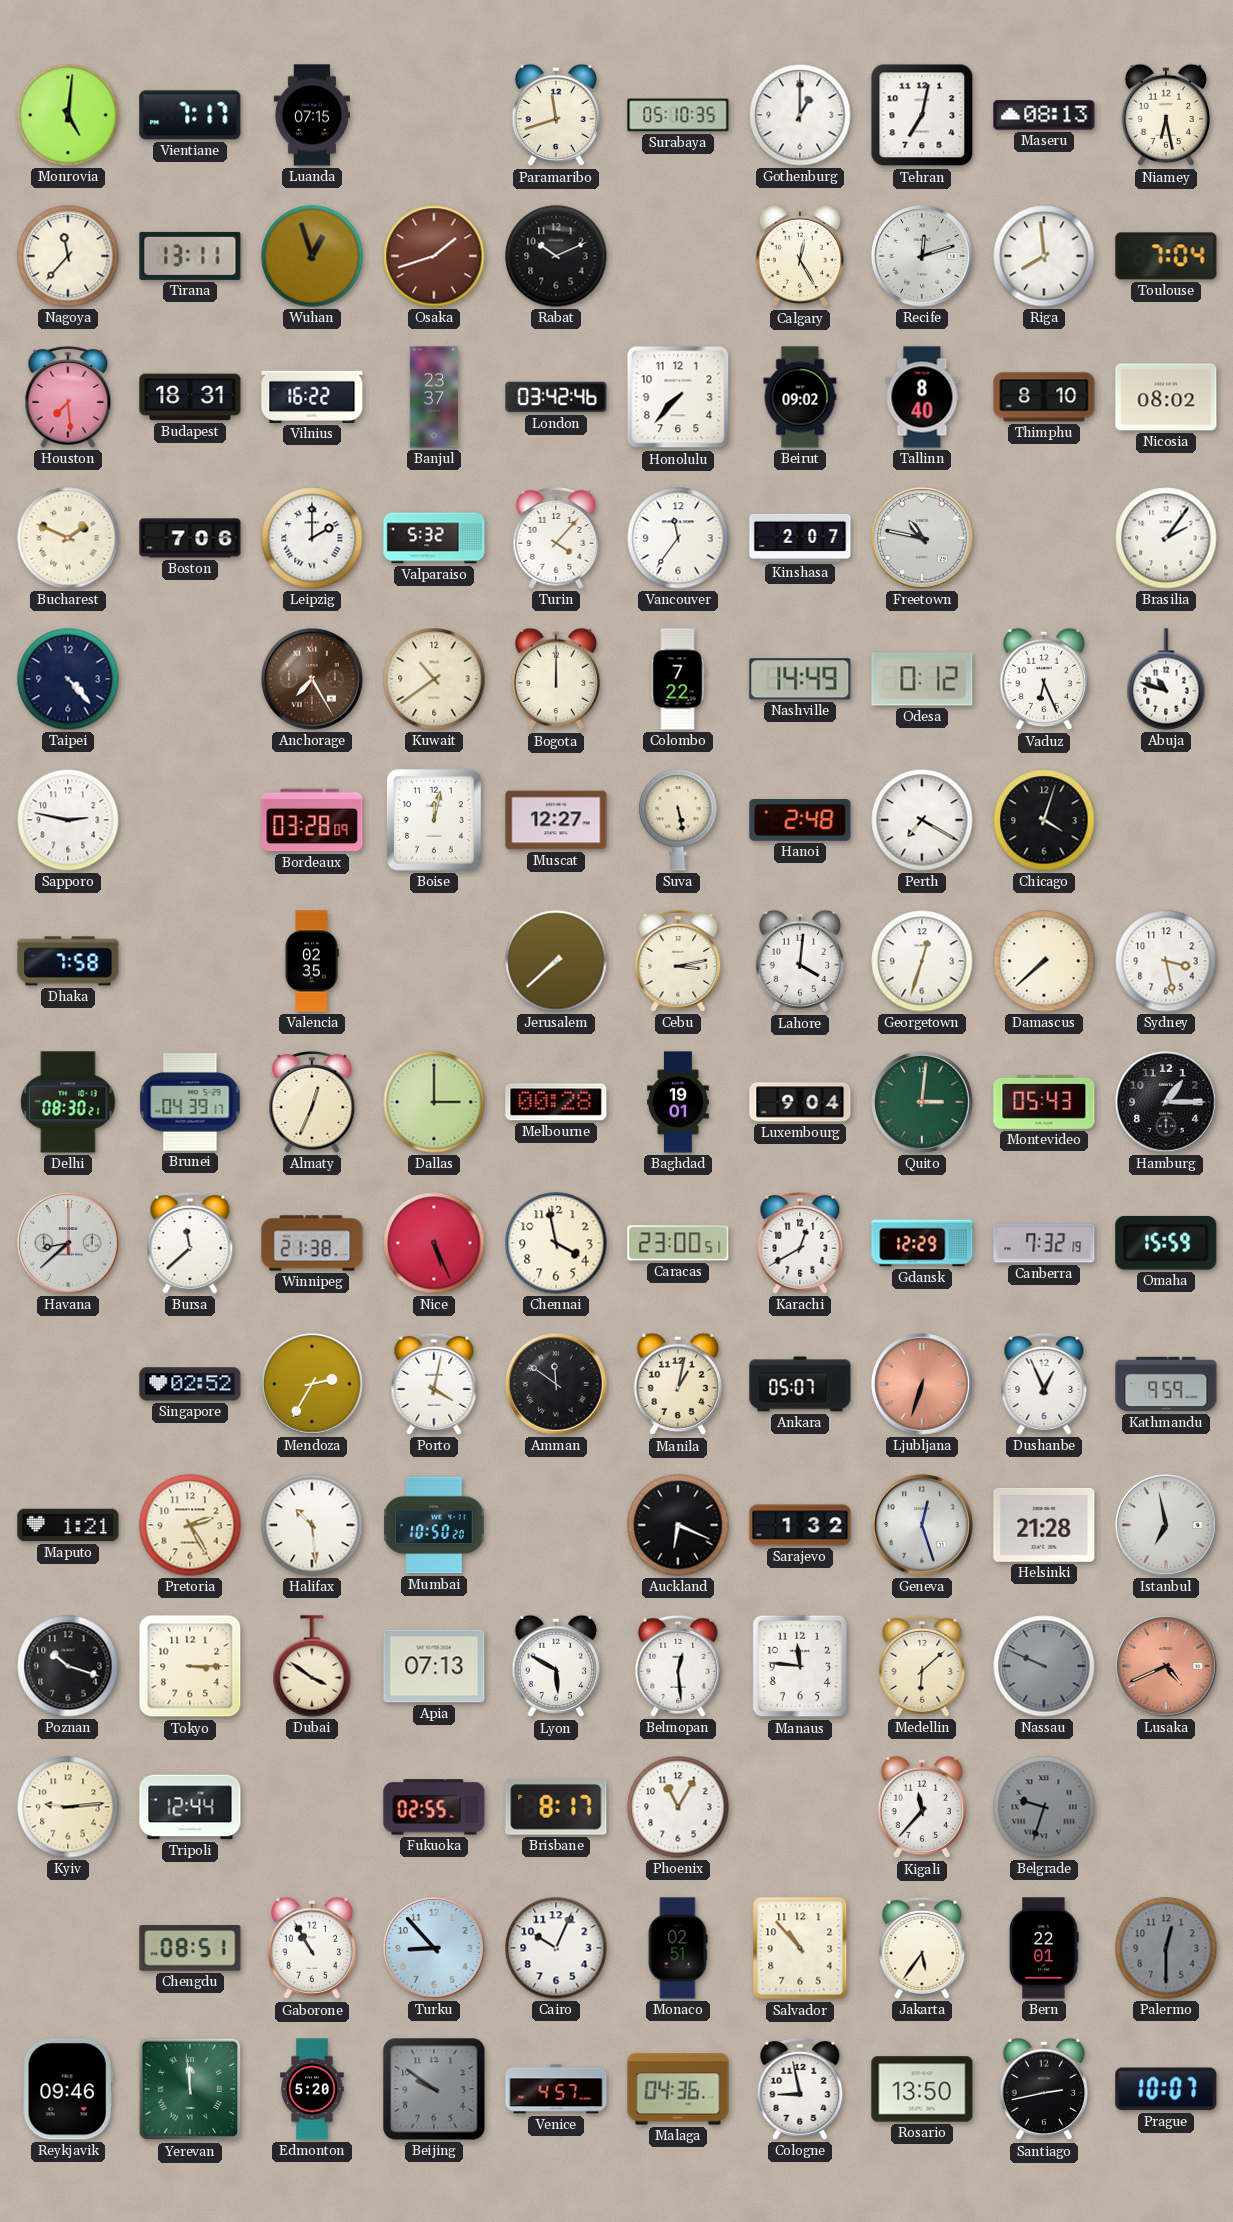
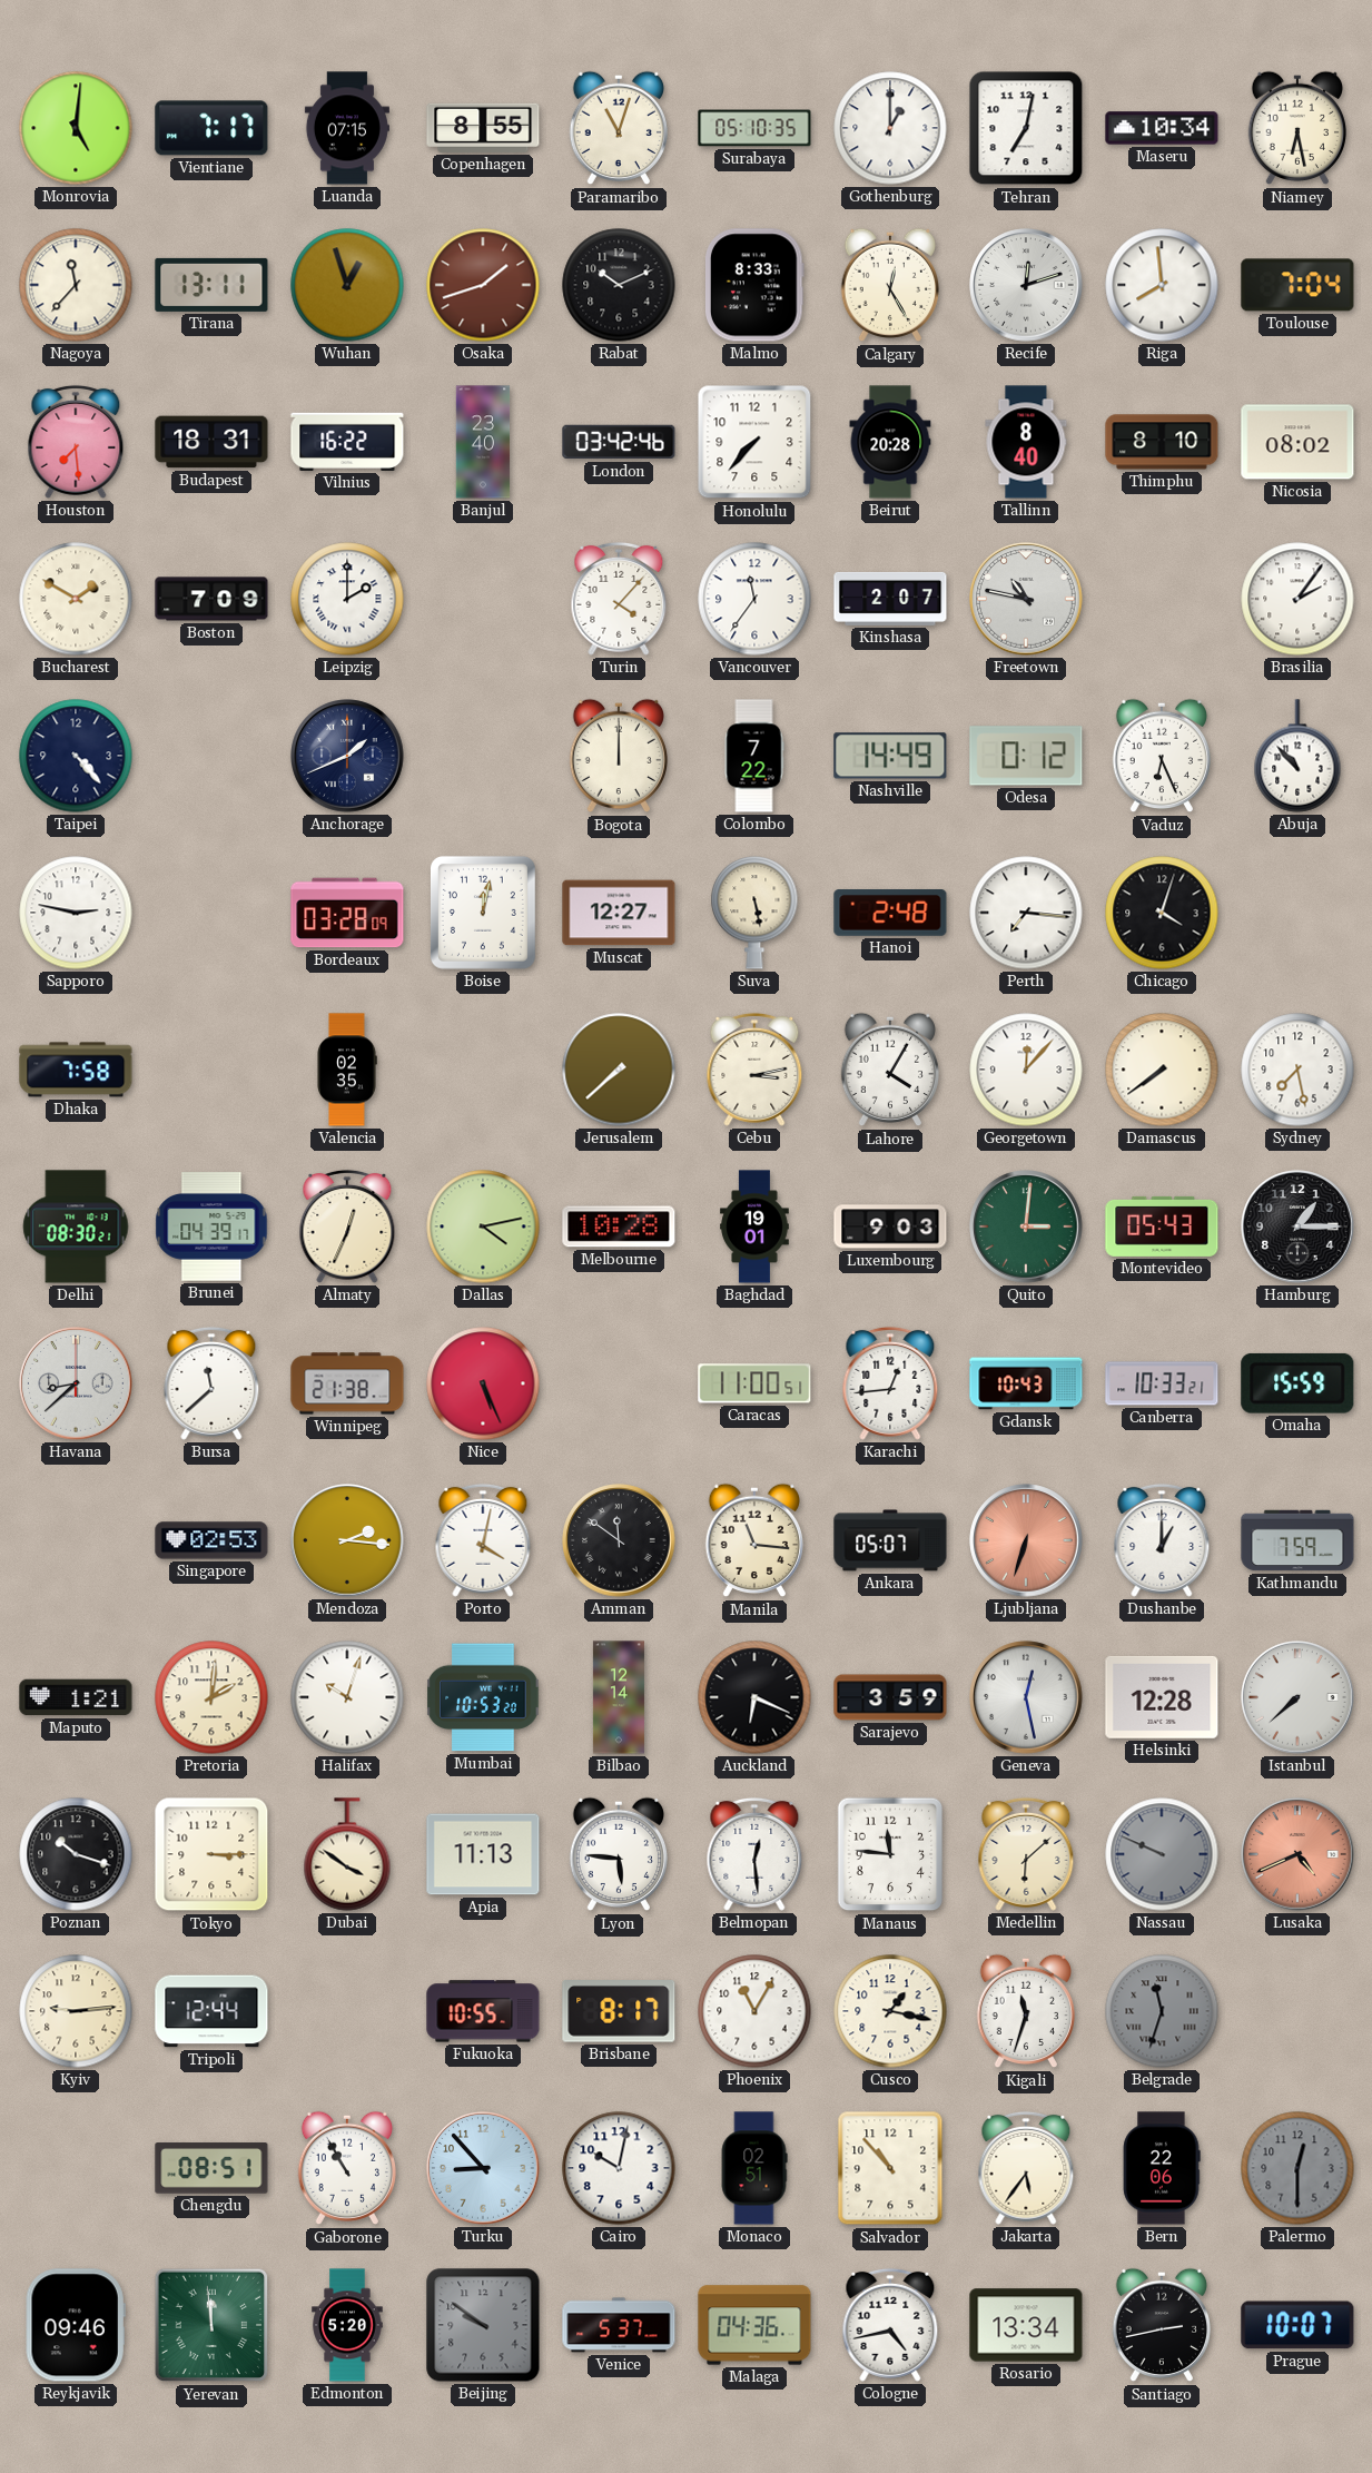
Copenhagen: none -> 8:55
Paramaribo: 11:42 -> 11:03
Maseru: 08:13 -> 10:34
Malmo: none -> 8:33
Banjul: 23:37 -> 23:40
Beirut: 09:02 -> 20:28
Bucharest: 1:49 -> 1:50
Boston: 7:06 -> 7:09
Valparaiso: 5:32 -> none
Anchorage: 7:25 -> 1:41
Anchorage dial: brown -> navy
Kuwait: 10:39 -> none
Abuja: 10:48 -> 10:53
Perth: 7:20 -> 7:16
Lahore: 4:01 -> 4:05
Georgetown: 12:33 -> 12:07
Damascus: 7:38 -> 7:39
Sydney: 3:28 -> 7:28
Dallas: 3:00 -> 4:13
Melbourne: 00:28 -> 10:28
Luxembourg: 9:04 -> 9:03
Chennai: 3:58 -> none
Caracas: 23:00 -> 11:00
Karachi: 12:40 -> 12:44
Gdansk: 12:29 -> 10:43
Canberra: 7:32 -> 10:33
Singapore: 02:52 -> 02:53
Mendoza: 2:35 -> 2:16
Manila: 1:02 -> 11:16
Dushanbe: 12:56 -> 1:00
Kathmandu: 9:59 -> 7:59
Pretoria: 2:25 -> 2:01
Halifax: 10:29 -> 10:03
Mumbai: 10:50 -> 10:53
Bilbao: none -> 12:14
Sarajevo: 1:32 -> 3:59
Geneva: 12:27 -> 12:28
Helsinki: 21:28 -> 12:28
Istanbul: 6:58 -> 7:38
Apia: 07:13 -> 11:13
Lyon: 5:50 -> 5:46
Fukuoka: 02:55 -> 10:55
Cusco: none -> 1:17
Kigali: 11:37 -> 11:33
Belgrade: 9:33 -> 11:33
Cairo: 10:04 -> 10:02
Bern: 22:01 -> 22:06
Venice: 4:57 -> 5:37
Cologne: 8:58 -> 4:43
Rosario: 13:50 -> 13:34
